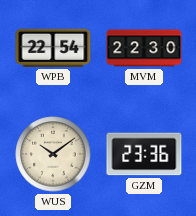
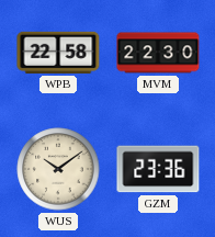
WPB: 22:54 -> 22:58
